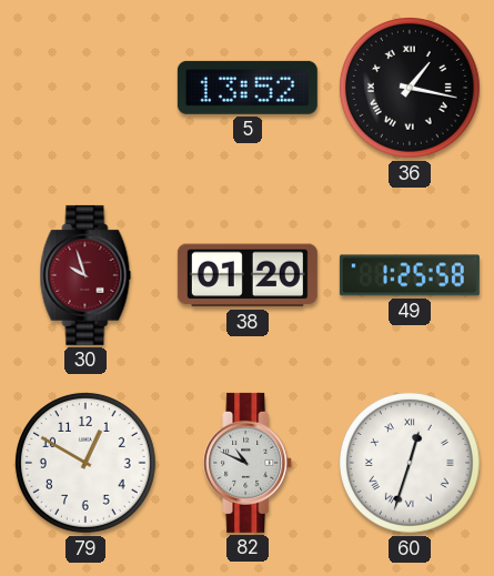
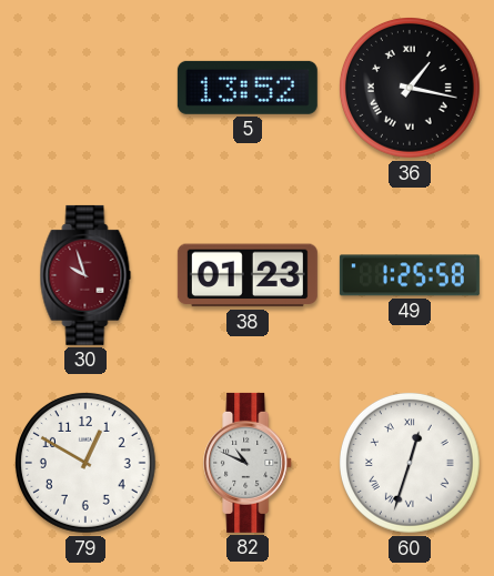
38: 01:20 -> 01:23
